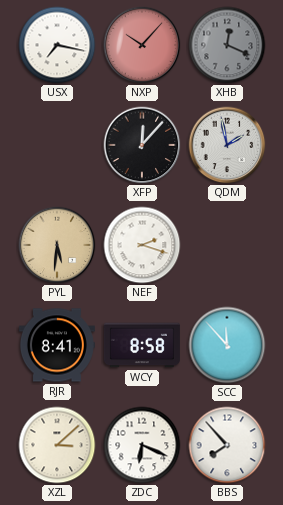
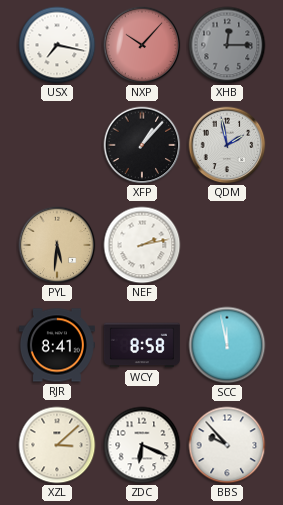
XHB: 12:19 -> 12:15
XFP: 12:07 -> 1:07
NEF: 2:18 -> 2:13
SCC: 11:53 -> 11:58
BBS: 7:53 -> 9:53
